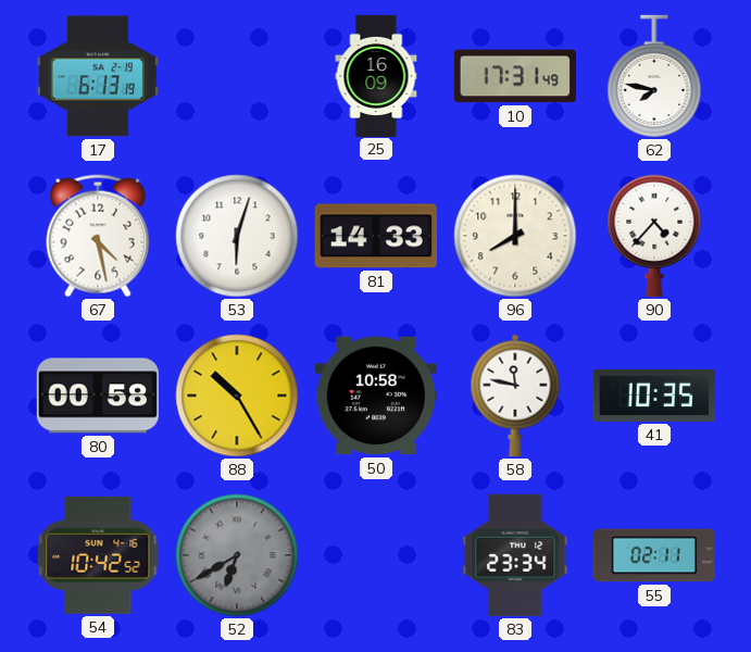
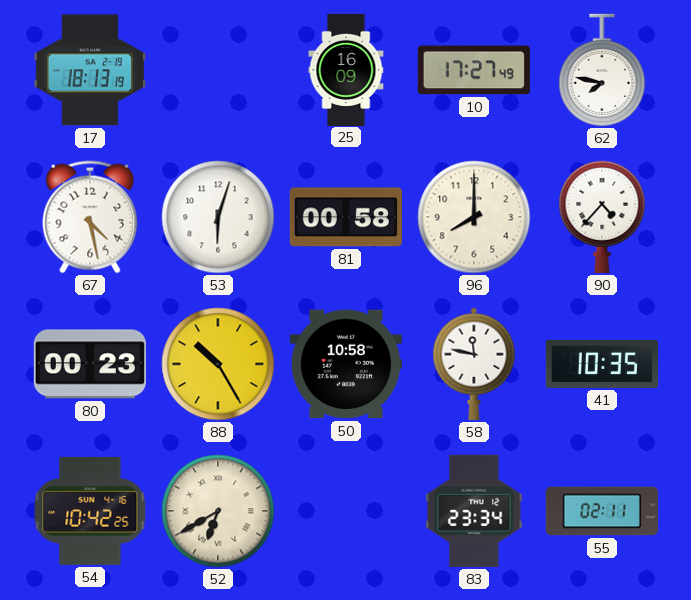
17: 6:13 -> 18:13
10: 17:31 -> 17:27
81: 14:33 -> 00:58
80: 00:58 -> 00:23
54: 10:42:52 -> 10:42:25
52 dial: grey -> cream
